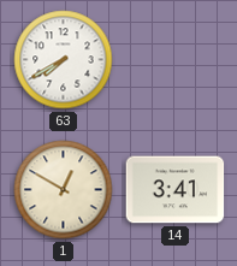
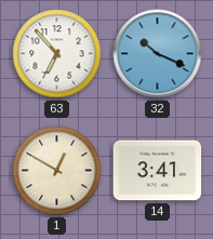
63: 7:40 -> 6:53
32: none -> 10:19
